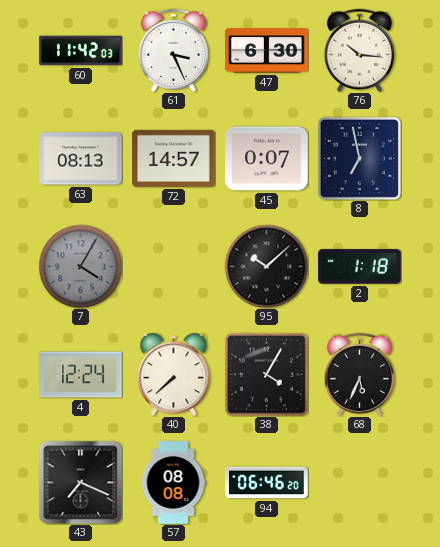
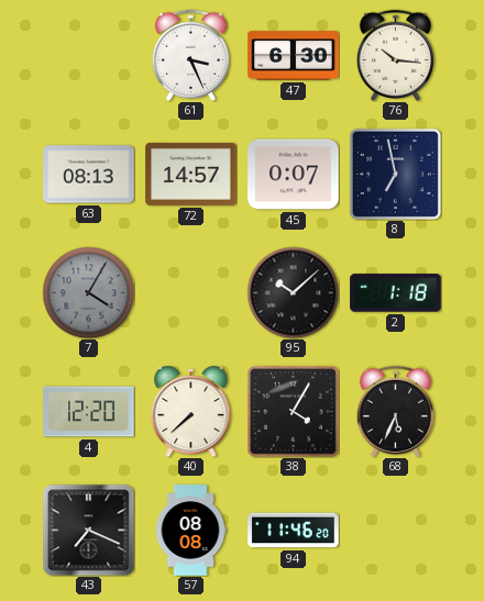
60: 11:42 -> none
4: 12:24 -> 12:20
94: 06:46 -> 11:46
